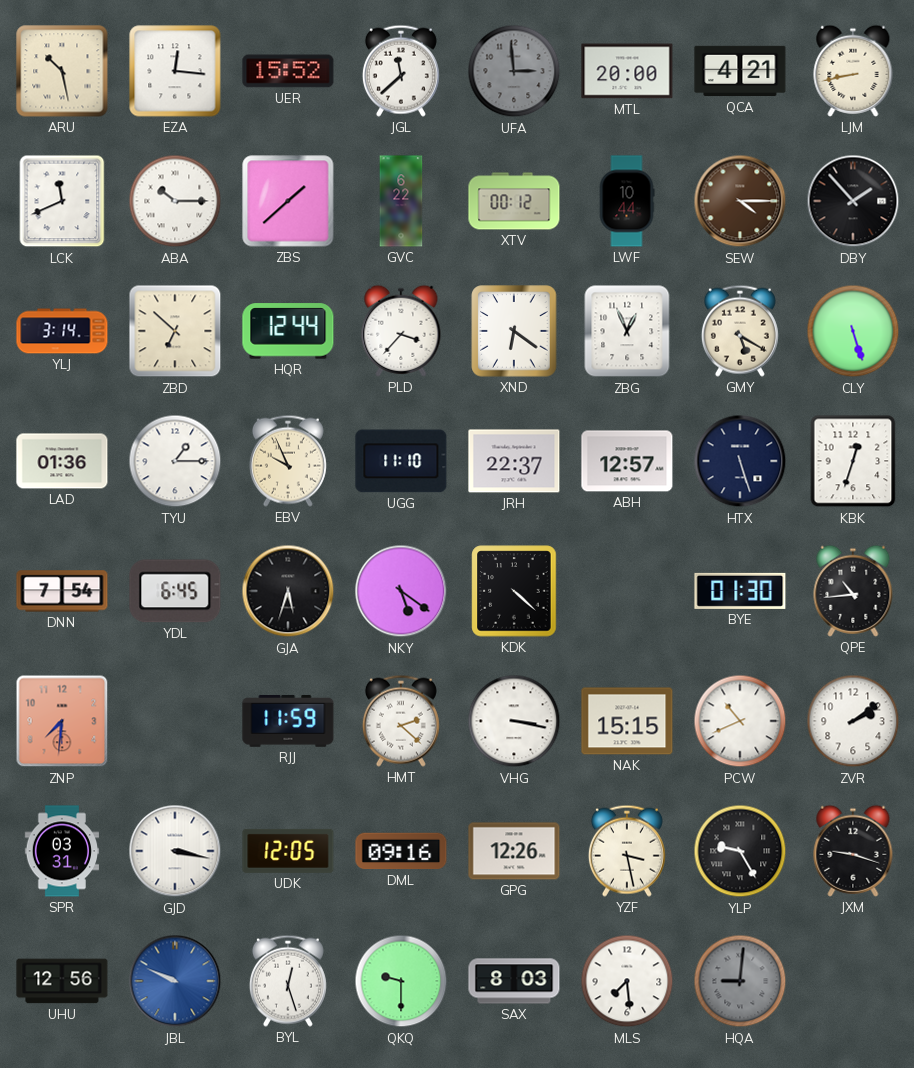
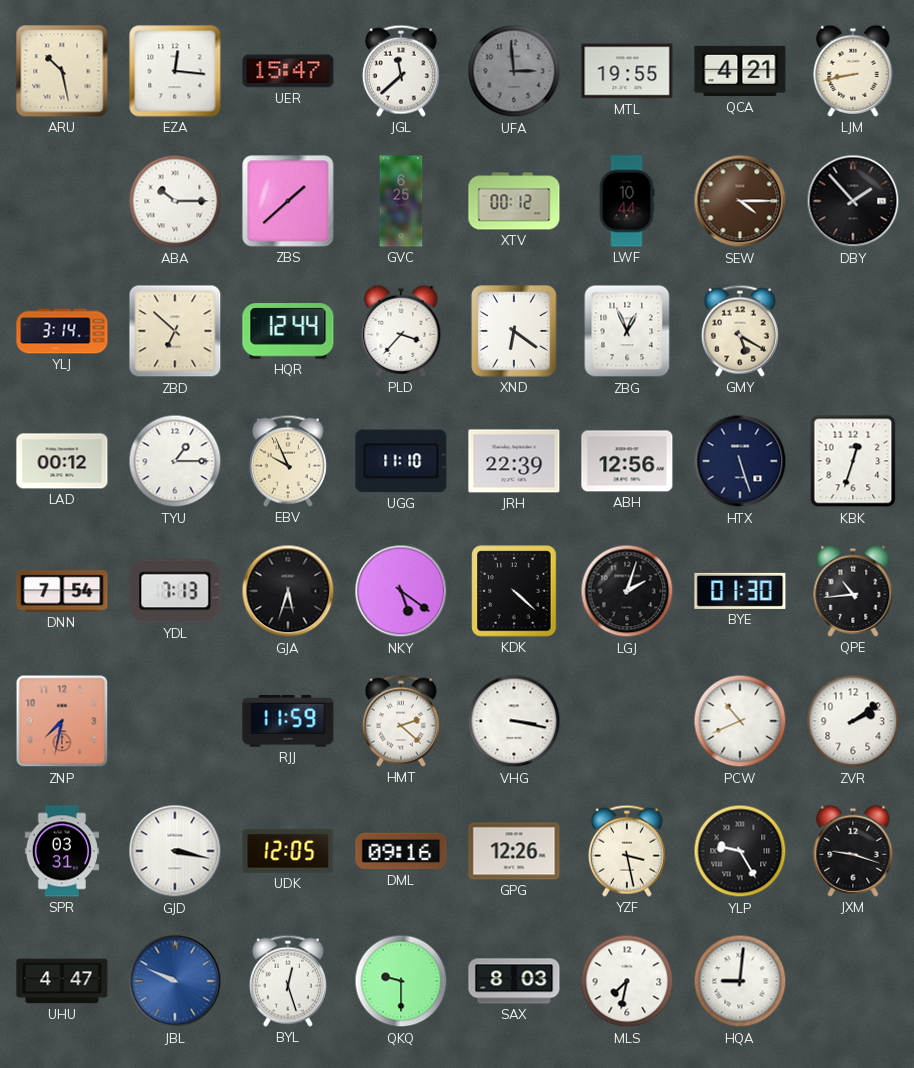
UER: 15:52 -> 15:47
MTL: 20:00 -> 19:55
LCK: 11:41 -> none
GVC: 6:22 -> 6:25
CLY: 5:27 -> none
LAD: 01:36 -> 00:12
JRH: 22:37 -> 22:39
ABH: 12:57 -> 12:56
YDL: 6:45 -> 7:13
LGJ: none -> 2:03
ZNP: 7:31 -> 7:32
NAK: 15:15 -> none
UHU: 12:56 -> 4:47
MLS: 7:29 -> 7:32
HQA dial: grey -> white
